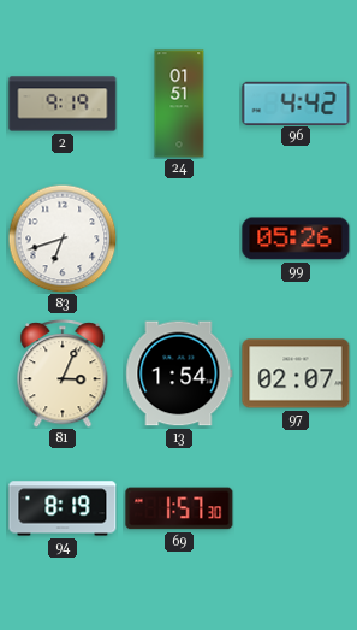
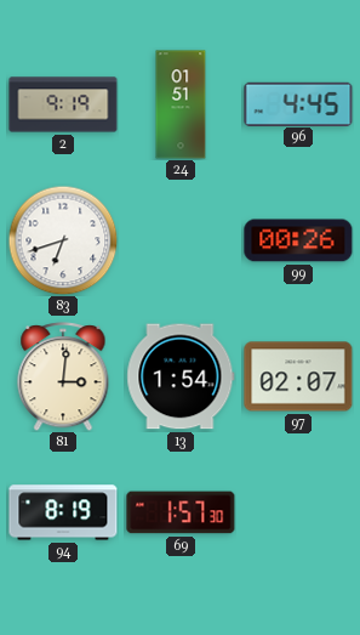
96: 4:42 -> 4:45
99: 05:26 -> 00:26
81: 3:04 -> 3:01
